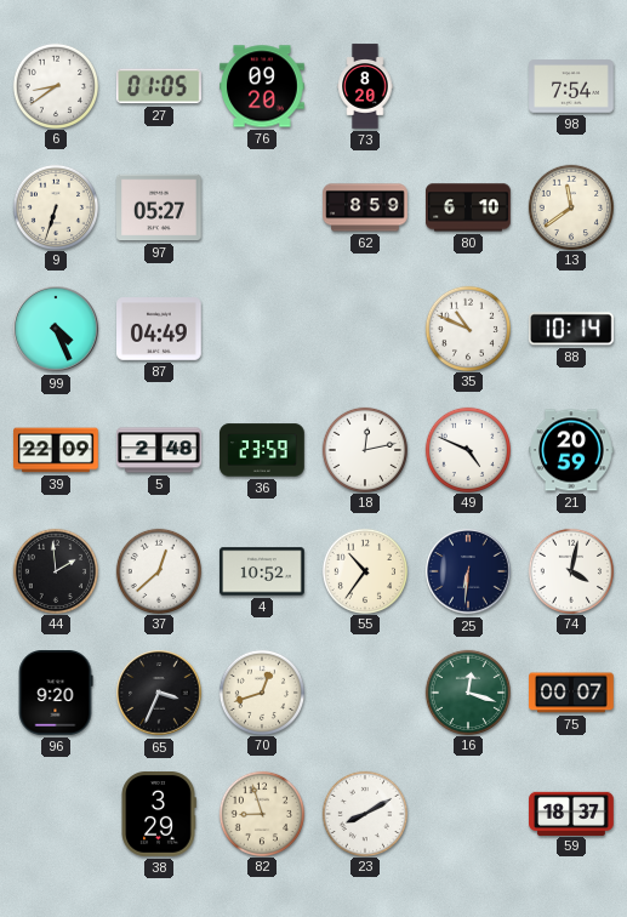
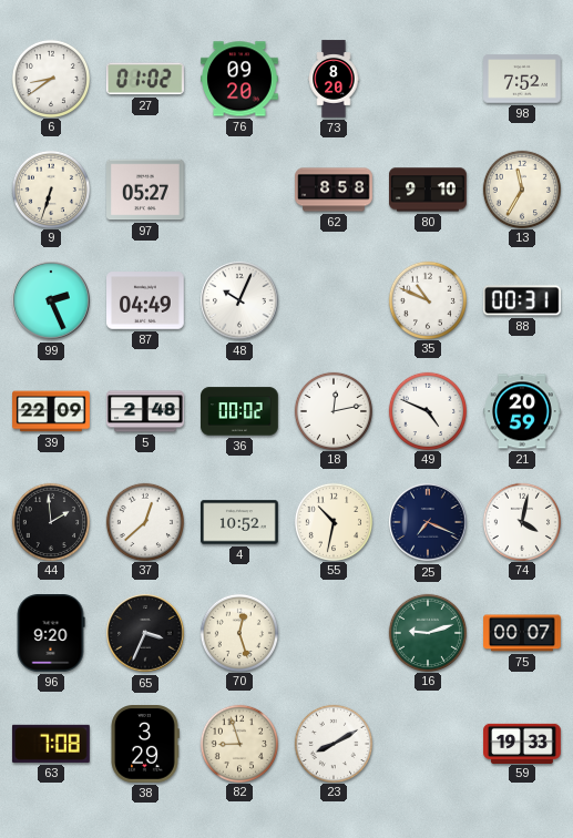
27: 01:05 -> 01:02
98: 7:54 -> 7:52
62: 8:59 -> 8:58
80: 6:10 -> 9:10
13: 11:39 -> 11:35
99: 4:26 -> 2:26
48: none -> 10:04
88: 10:14 -> 00:31
36: 23:59 -> 00:02
55: 10:36 -> 10:32
25: 6:31 -> 7:19
70: 12:42 -> 12:27
16: 12:18 -> 9:12
63: none -> 7:08
59: 18:37 -> 19:33
